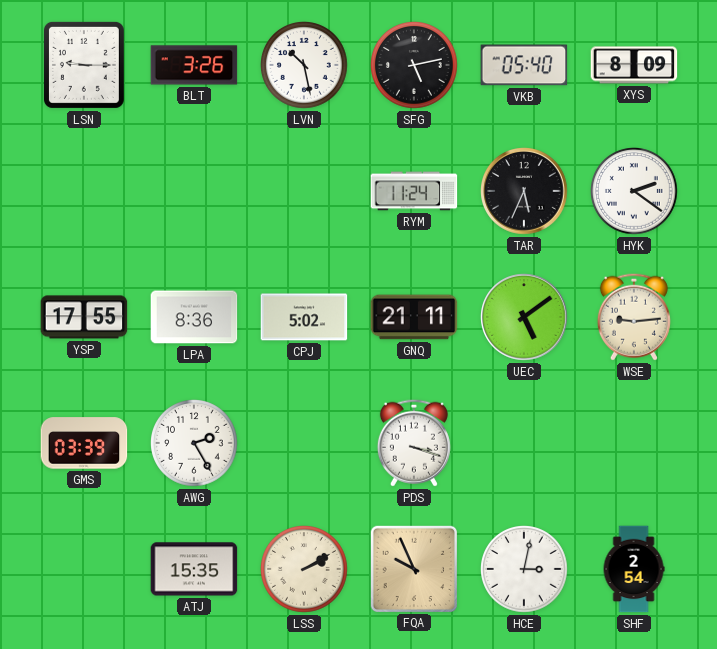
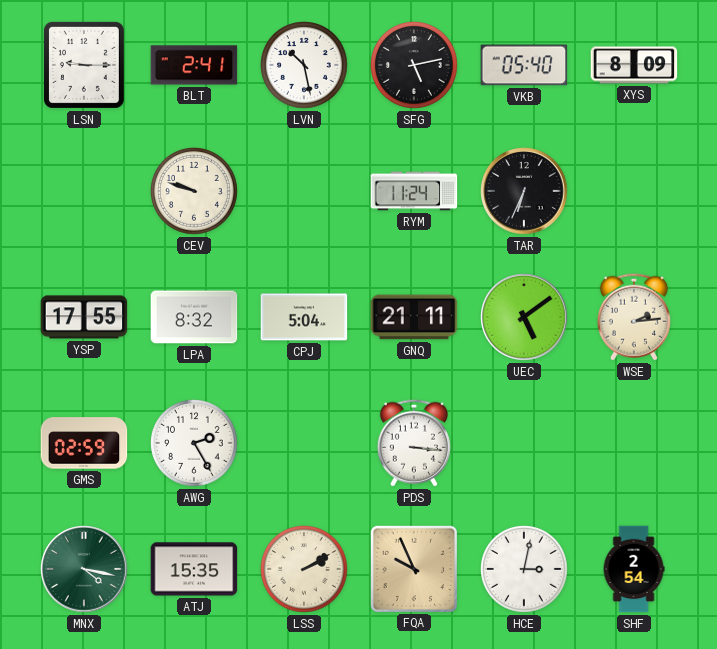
BLT: 3:26 -> 2:41
CEV: none -> 9:48
TAR: 5:34 -> 6:34
HYK: 2:21 -> none
LPA: 8:36 -> 8:32
CPJ: 5:02 -> 5:04
WSE: 9:14 -> 2:14
GMS: 03:39 -> 02:59
PDS: 3:18 -> 3:16
MNX: none -> 4:17
